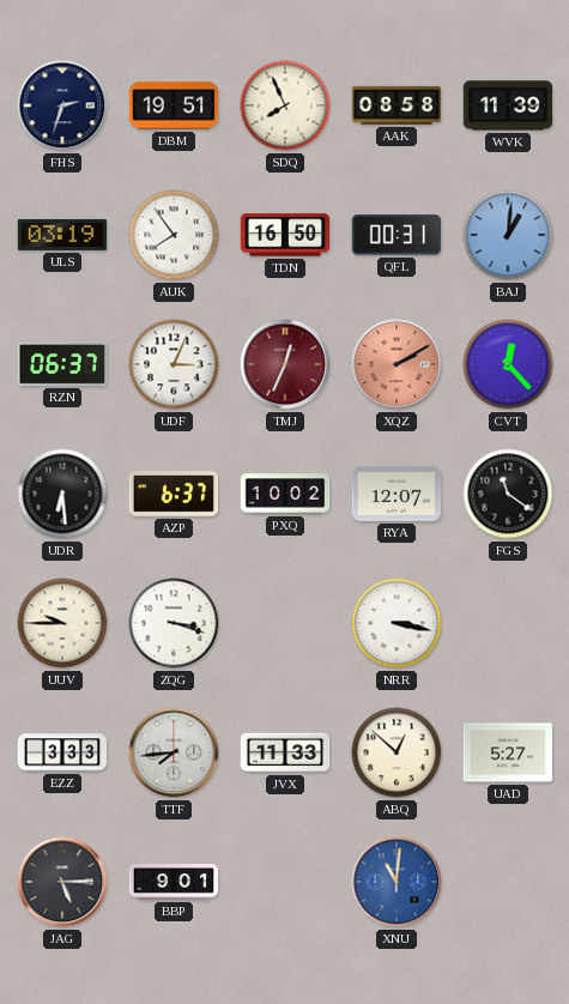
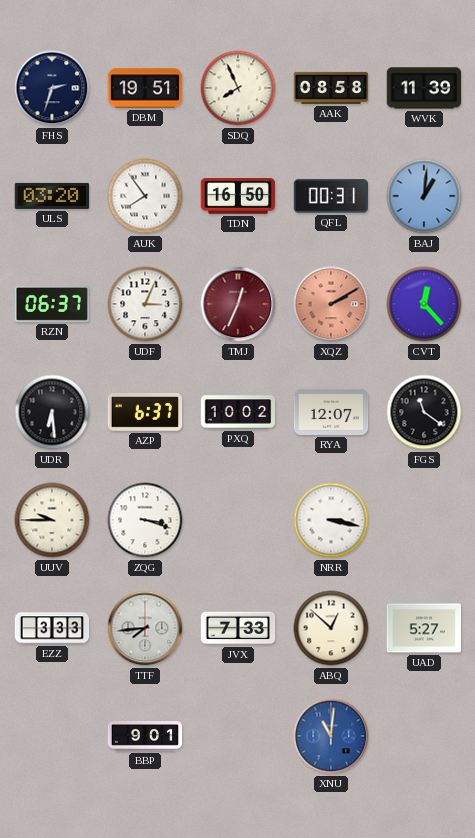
ULS: 03:19 -> 03:20
JVX: 11:33 -> 7:33
JAG: 5:15 -> none
